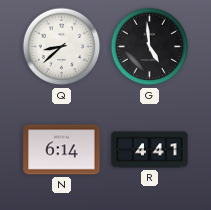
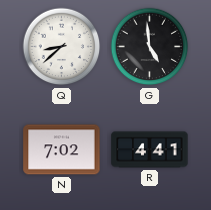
N: 6:14 -> 7:02
